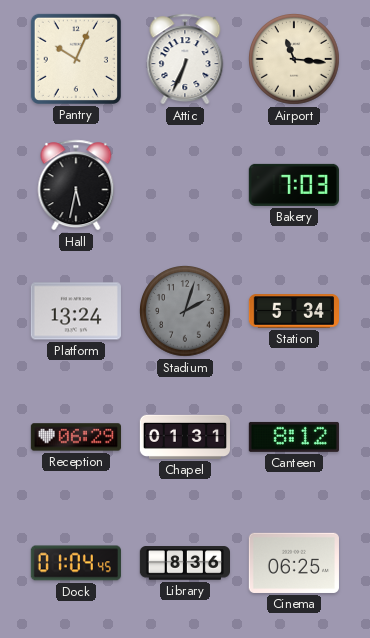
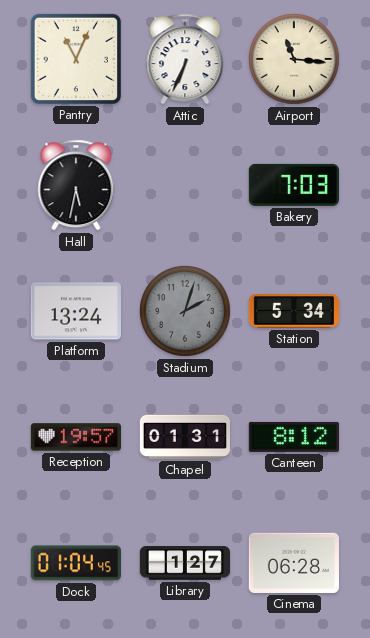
Pantry: 10:04 -> 11:04
Reception: 06:29 -> 19:57
Library: 8:36 -> 1:27
Cinema: 06:25 -> 06:28
